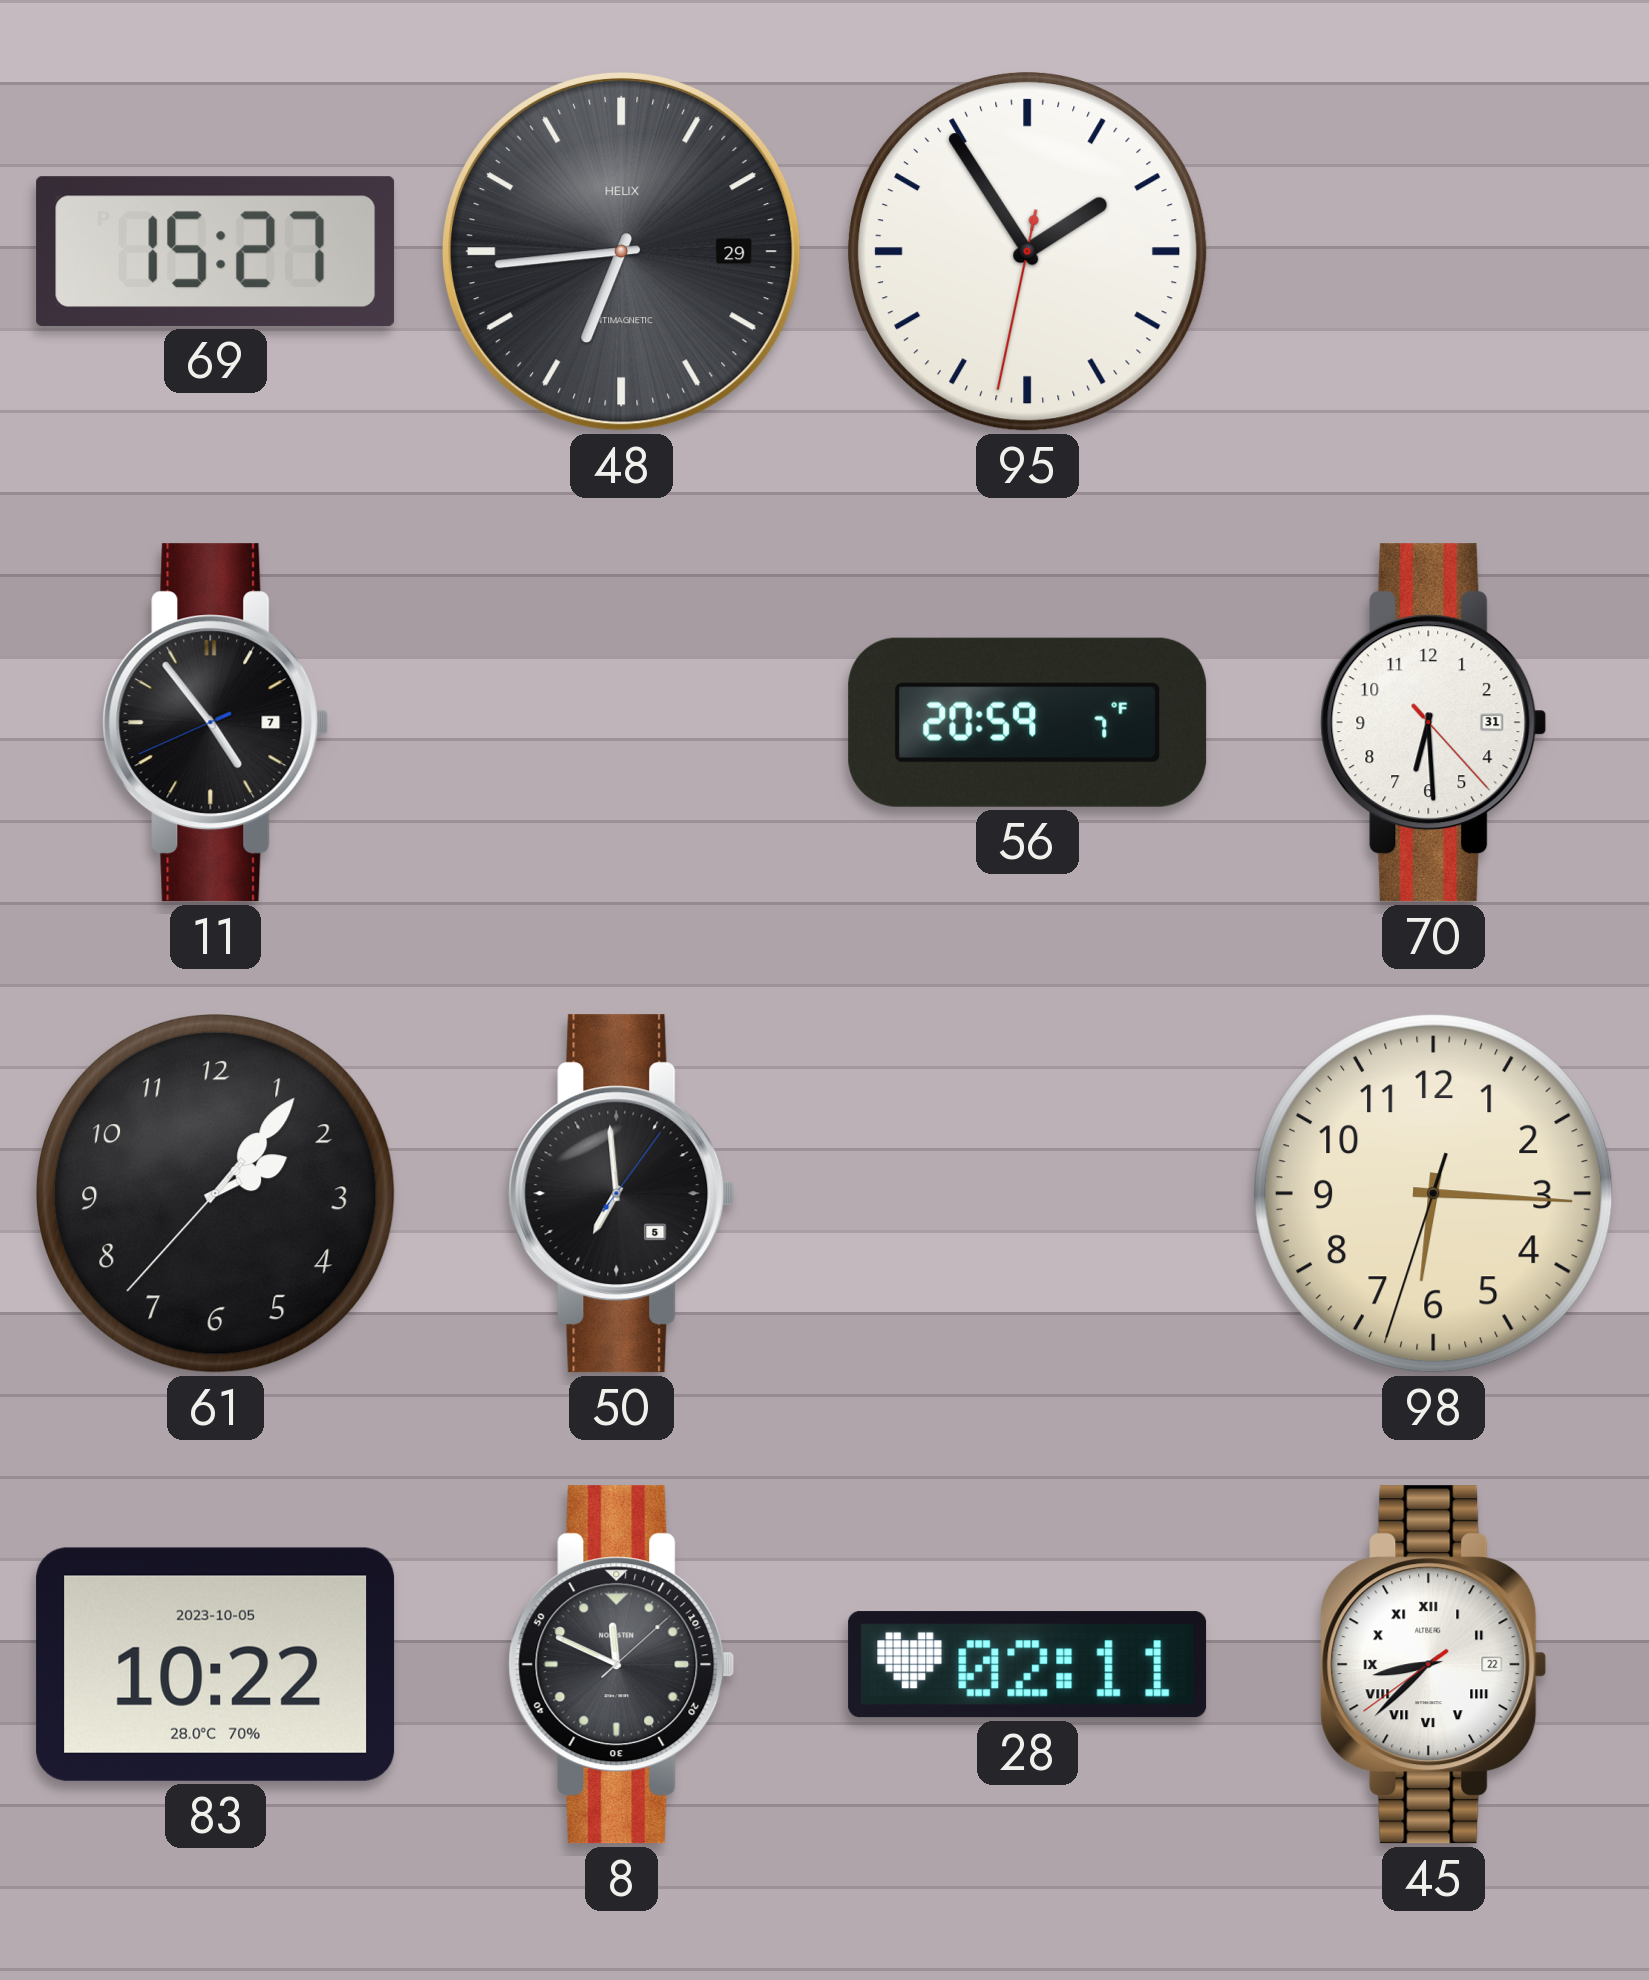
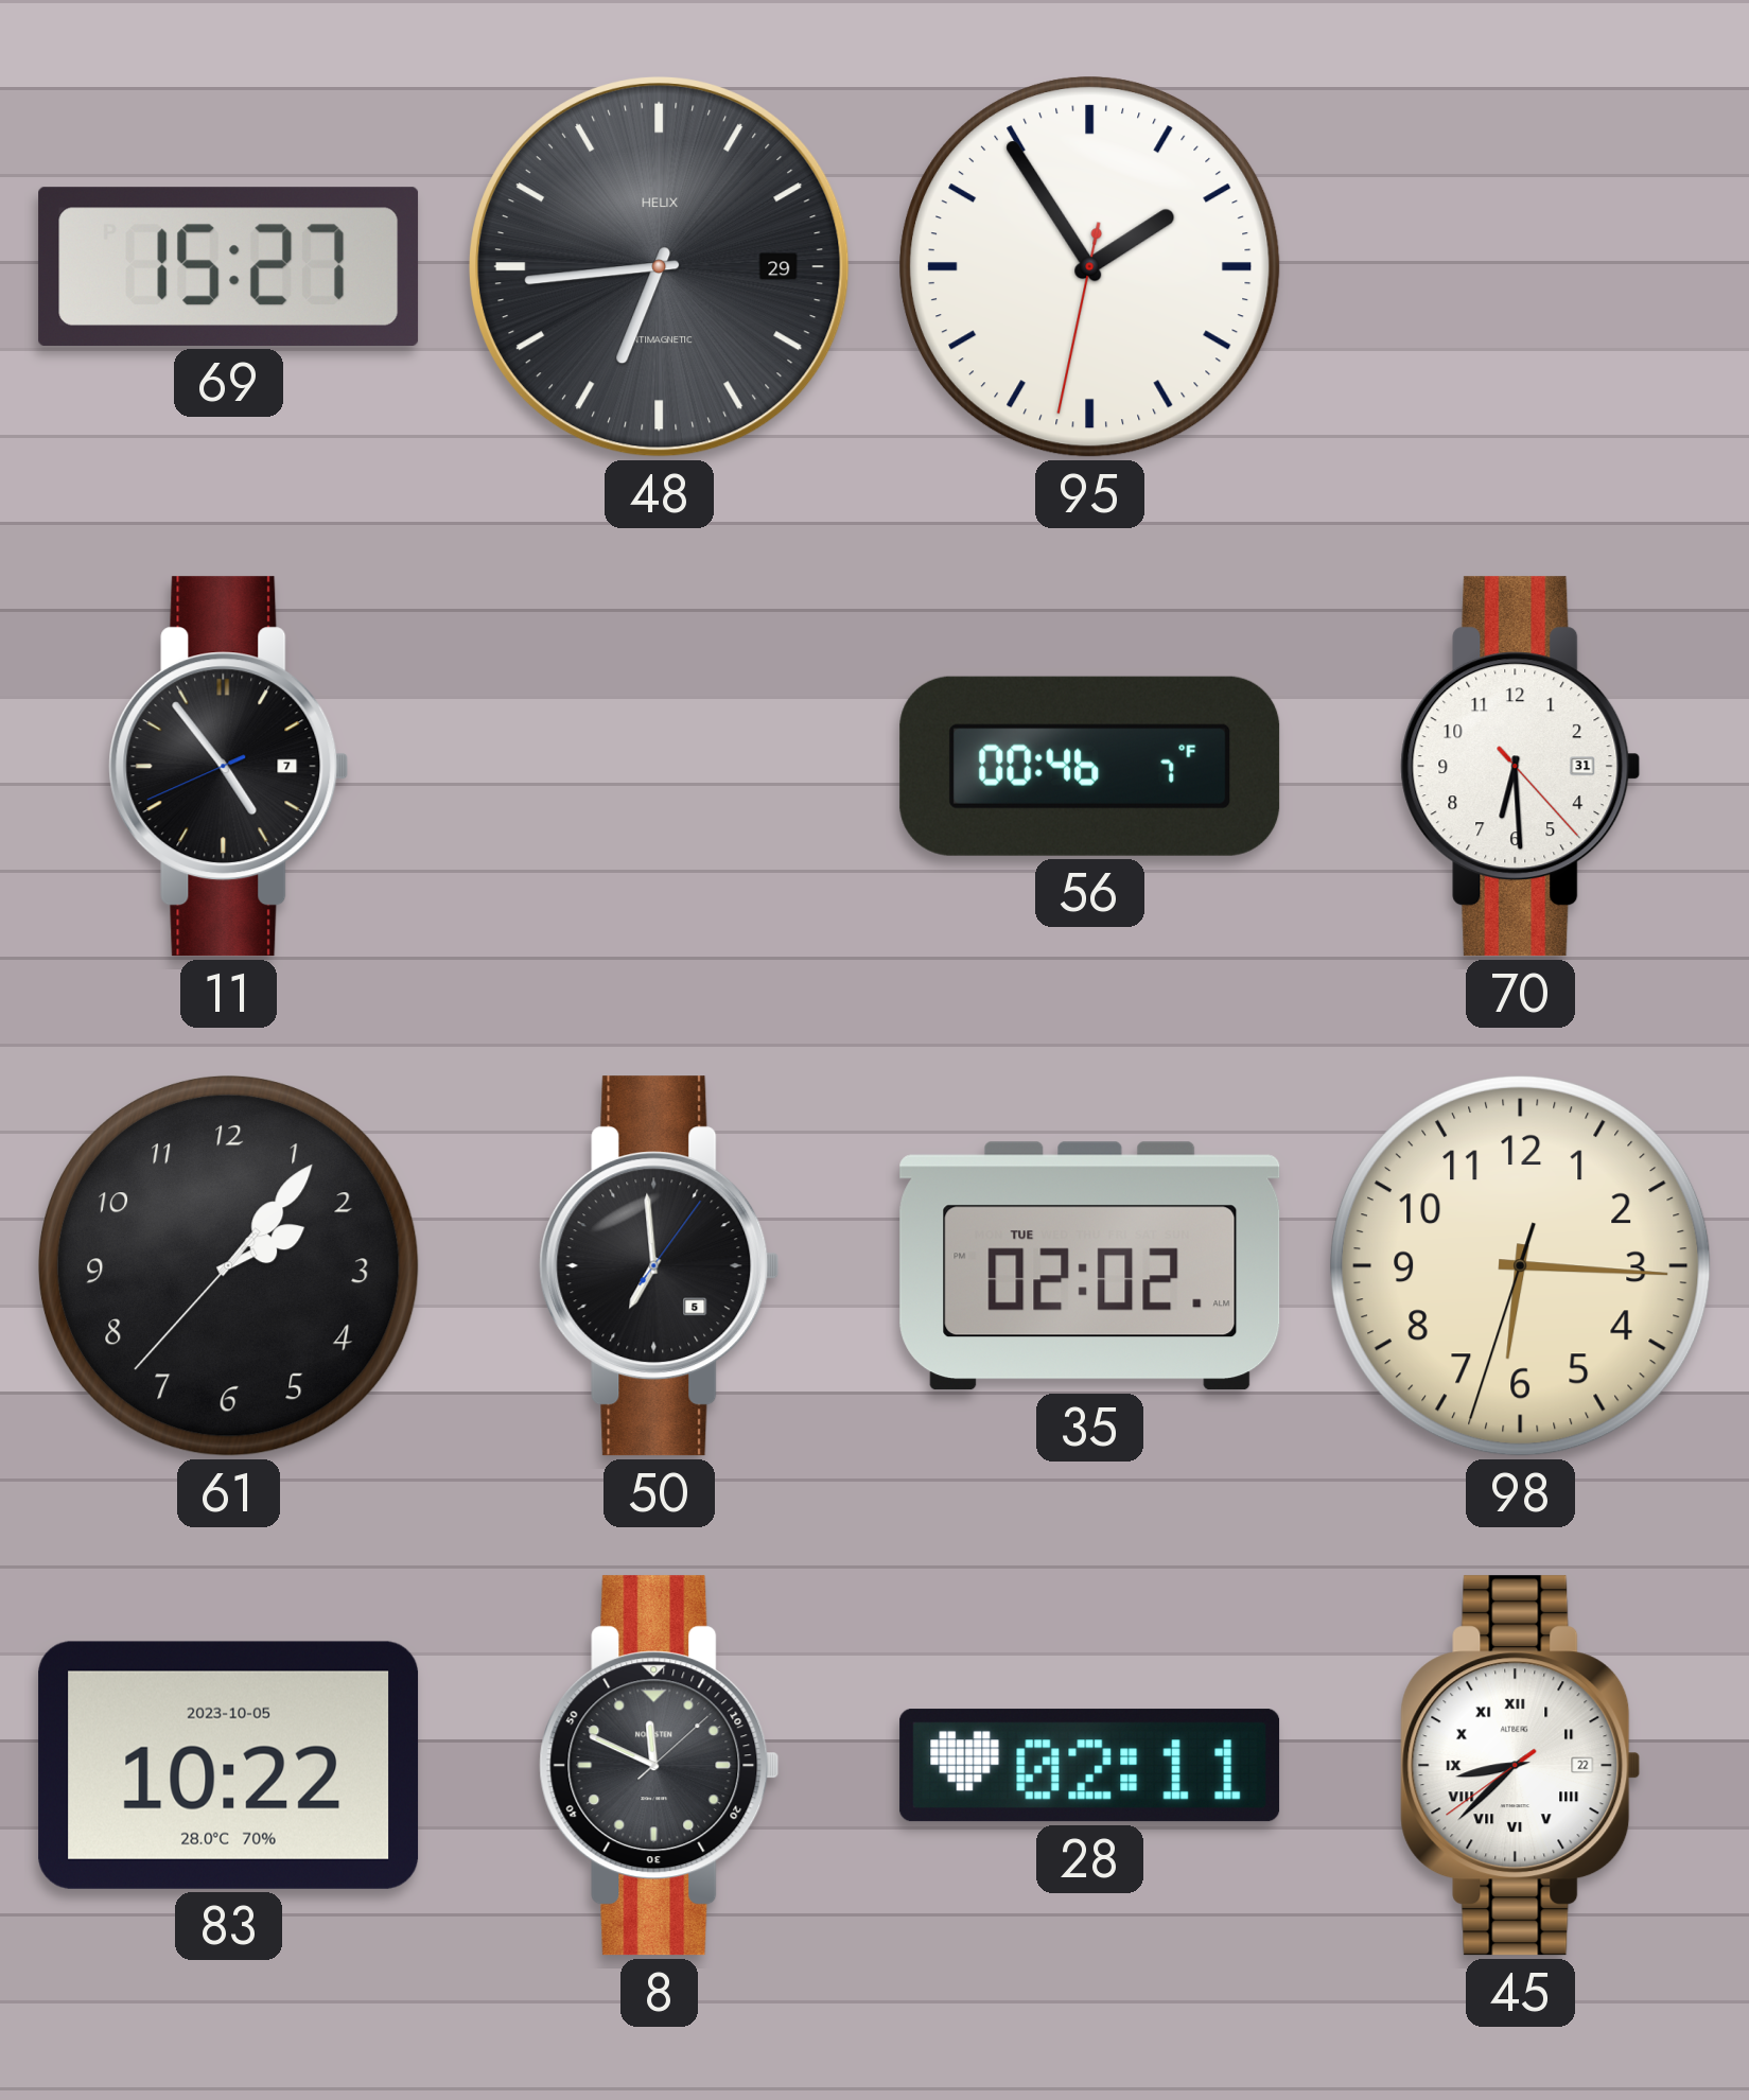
56: 20:59 -> 00:46
35: none -> 02:02
